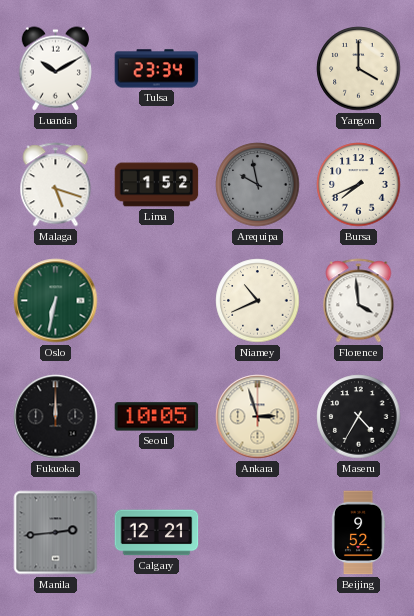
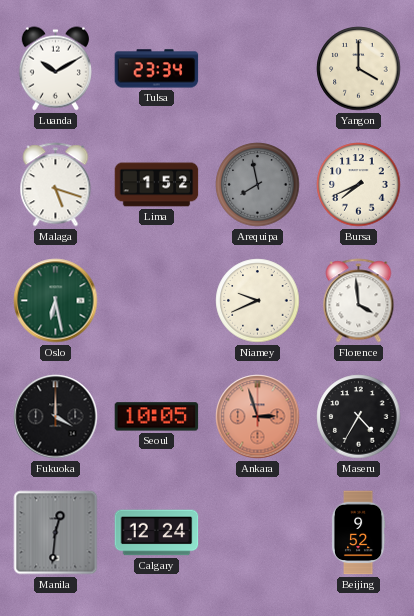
Arequipa: 9:58 -> 7:58
Oslo: 6:32 -> 6:28
Niamey: 10:41 -> 9:41
Fukuoka: 12:00 -> 4:00
Ankara dial: cream -> salmon
Manila: 2:44 -> 12:31
Calgary: 12:21 -> 12:24
